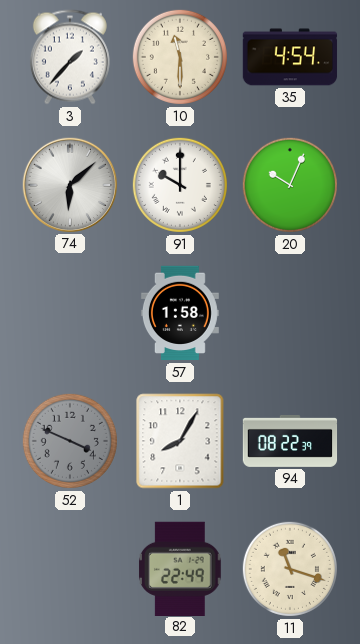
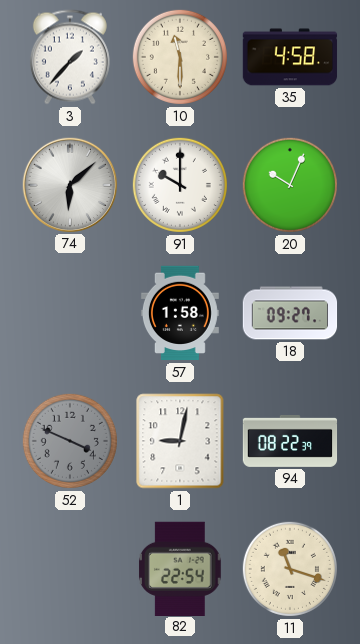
35: 4:54 -> 4:58
18: none -> 09:27
1: 8:05 -> 9:02
82: 22:49 -> 22:54
